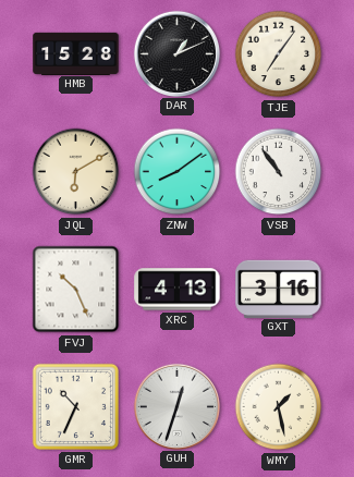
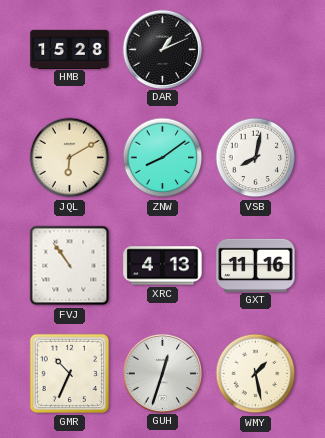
TJE: 7:06 -> none
VSB: 10:54 -> 8:02
FVJ: 10:26 -> 10:54
GXT: 3:16 -> 11:16
